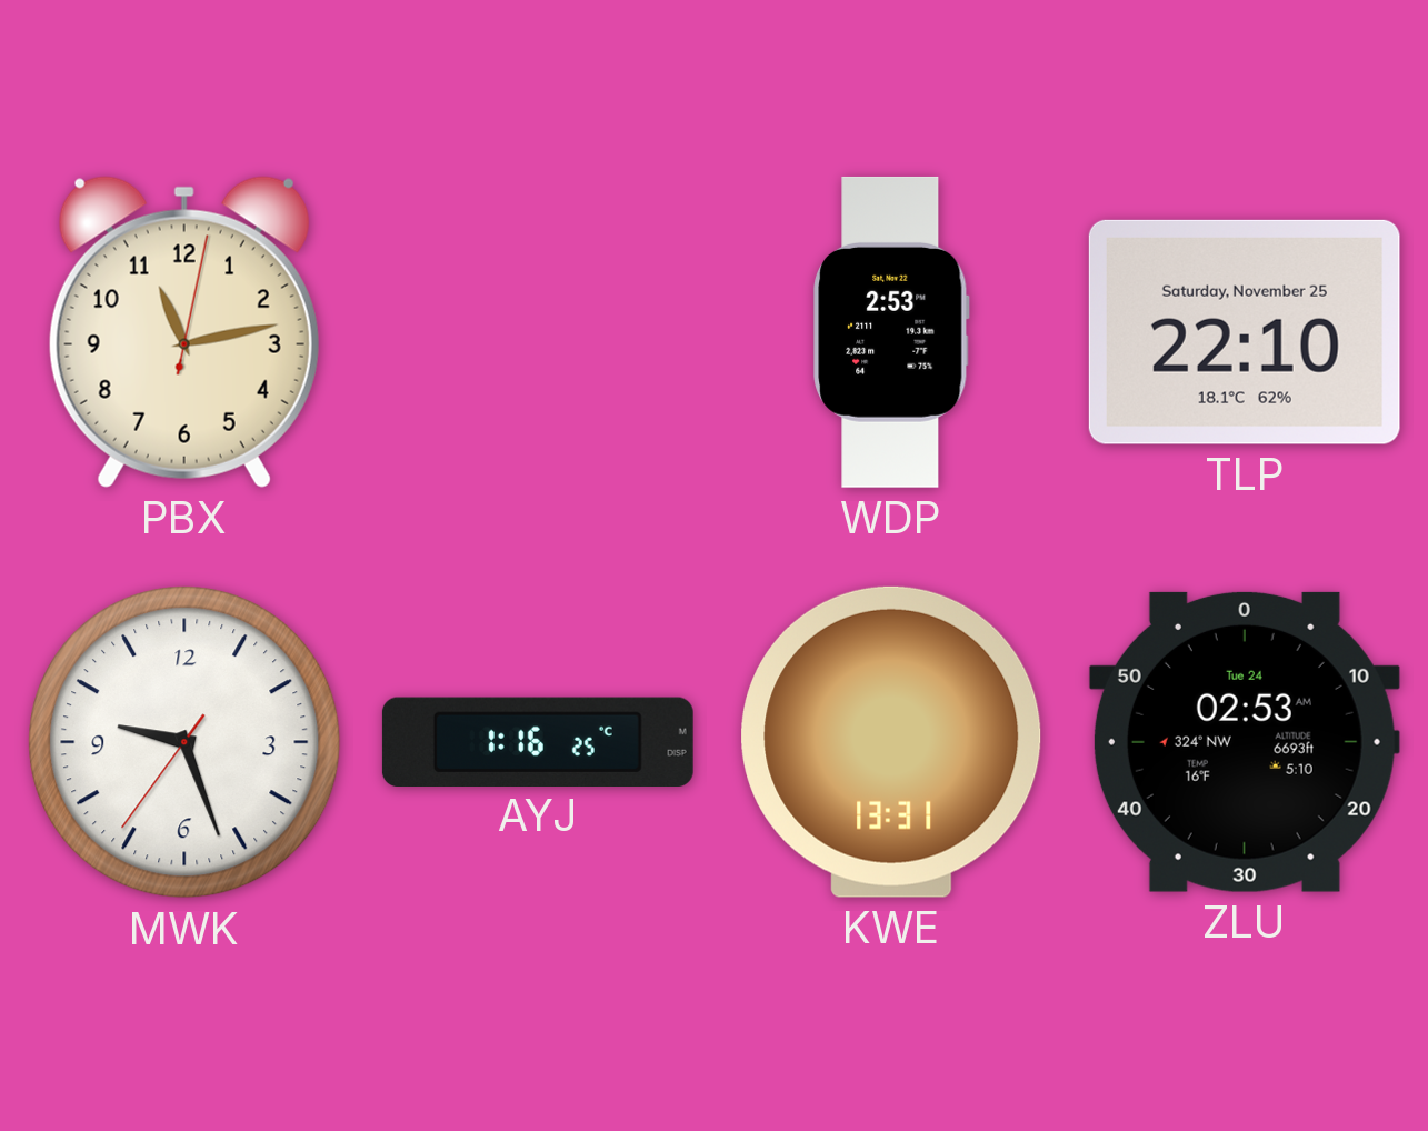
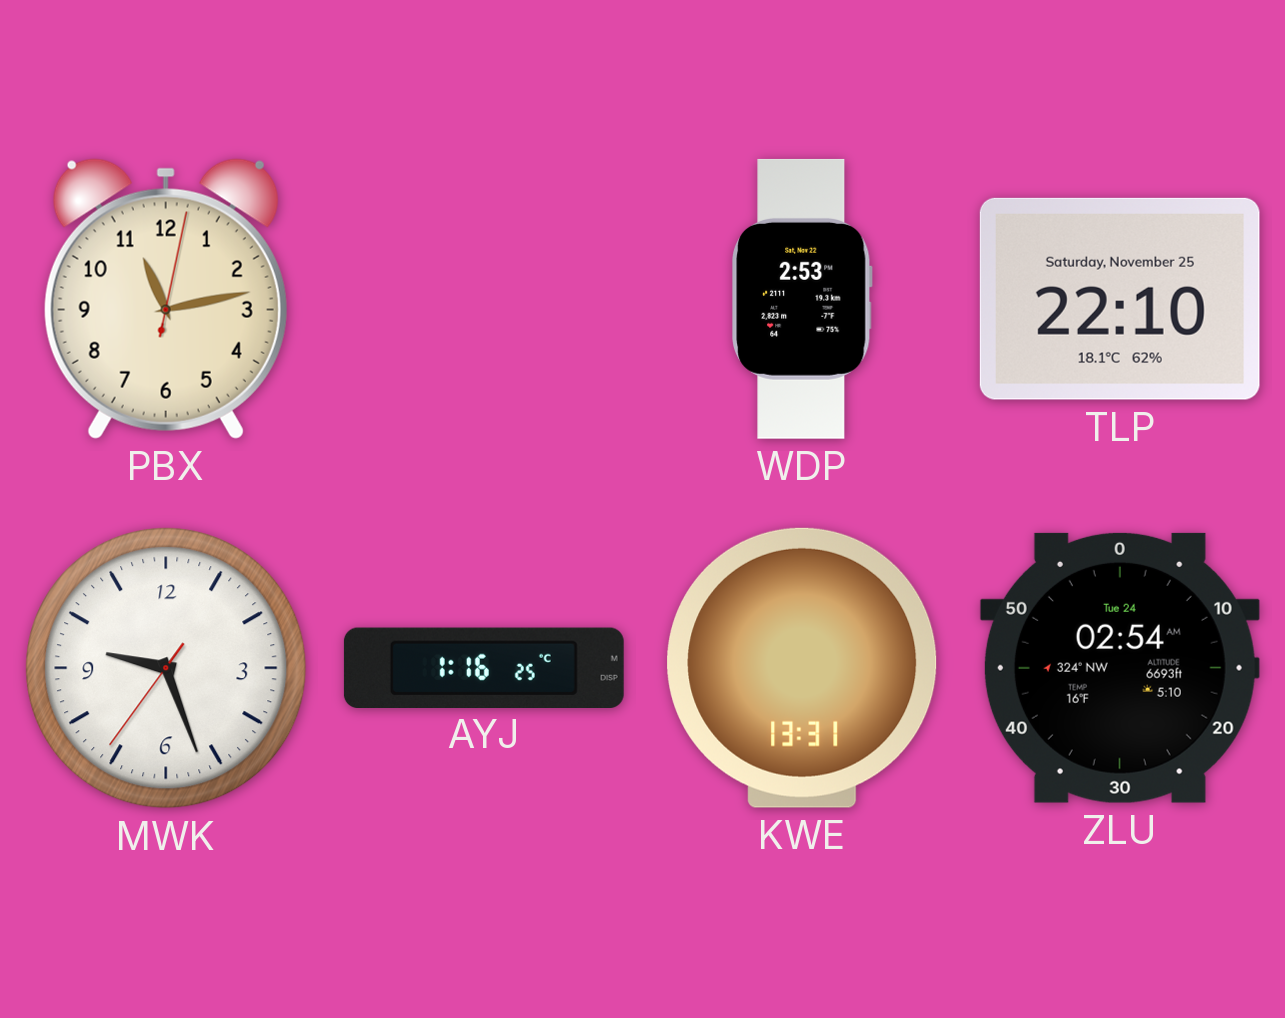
ZLU: 02:53 -> 02:54
